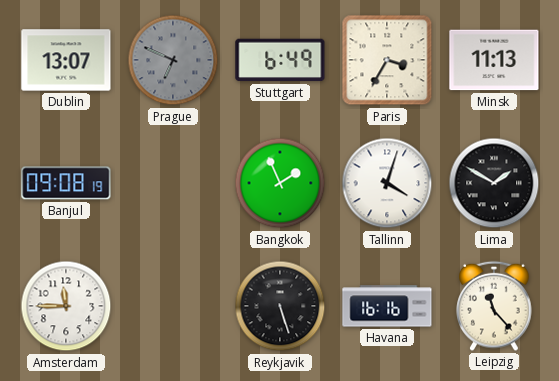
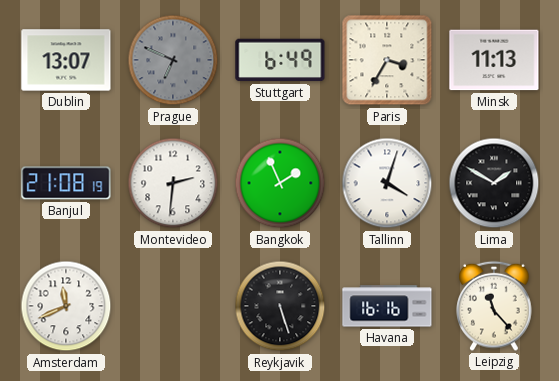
Banjul: 09:08 -> 21:08
Montevideo: none -> 2:31
Amsterdam: 11:45 -> 11:41
